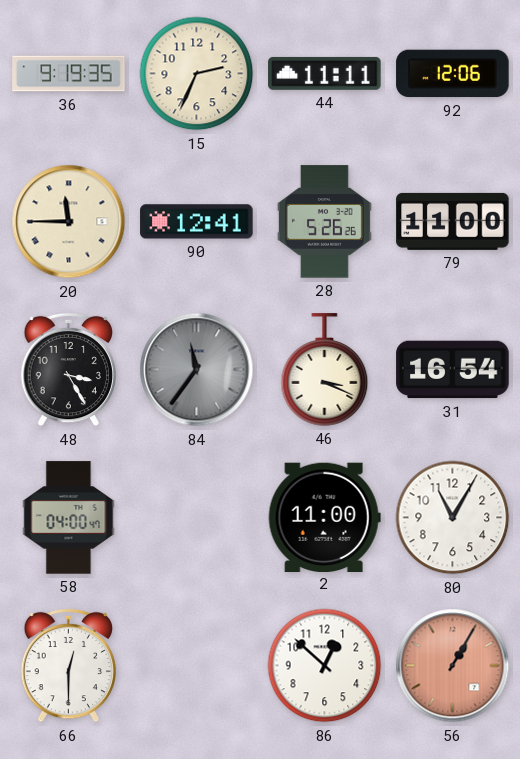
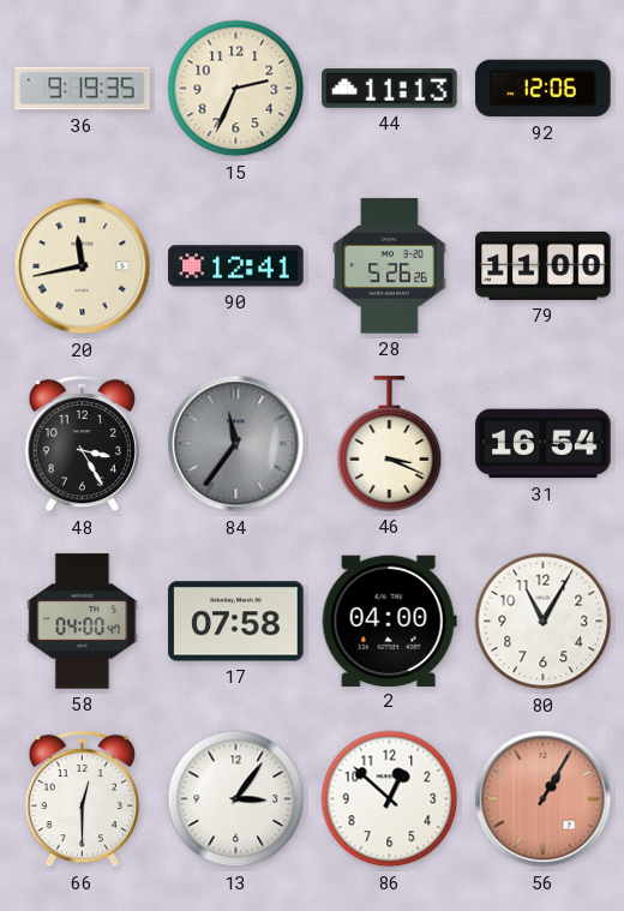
44: 11:11 -> 11:13
20: 11:45 -> 11:43
17: none -> 07:58
2: 11:00 -> 04:00
13: none -> 3:06
